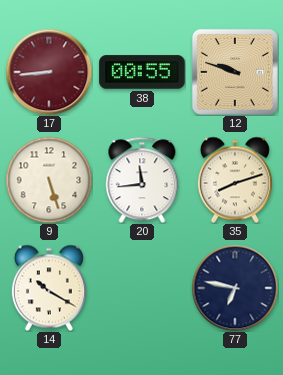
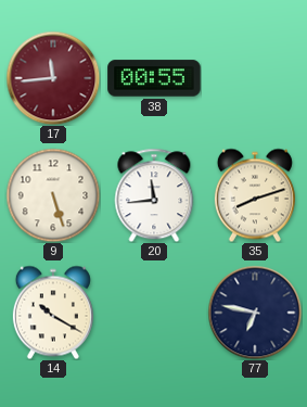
17: 8:44 -> 11:44
12: 9:48 -> none
